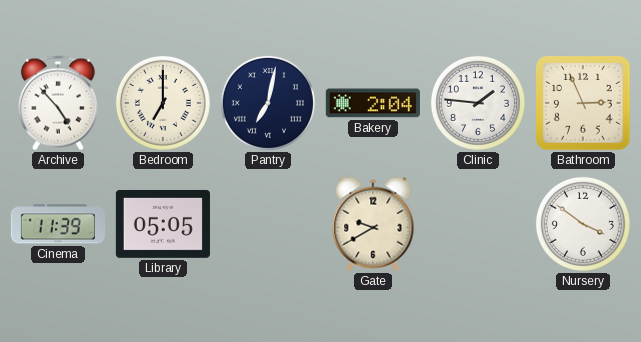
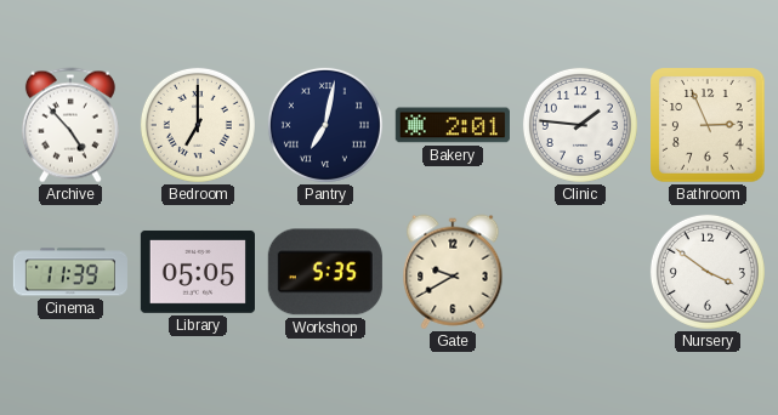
Bakery: 2:04 -> 2:01
Workshop: none -> 5:35
